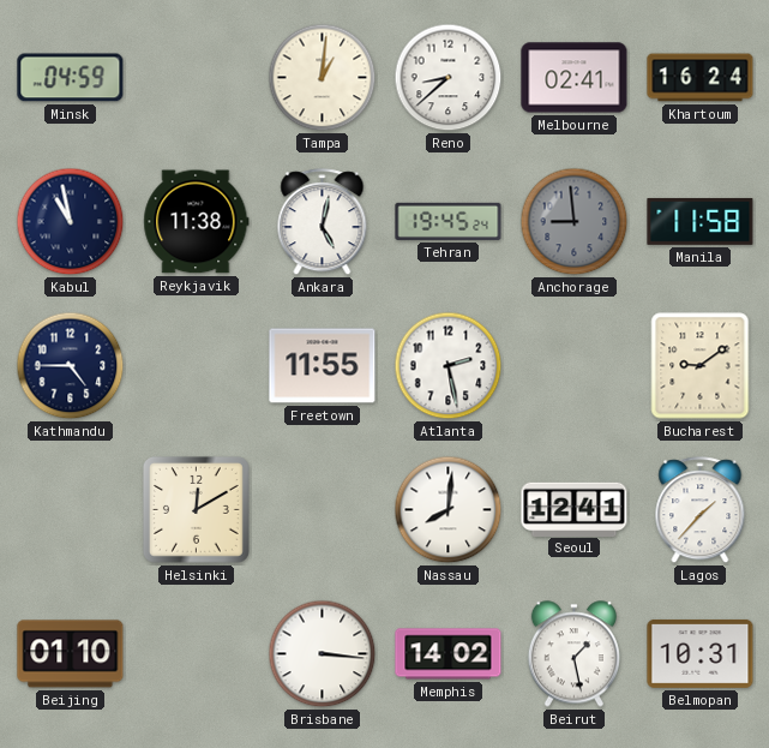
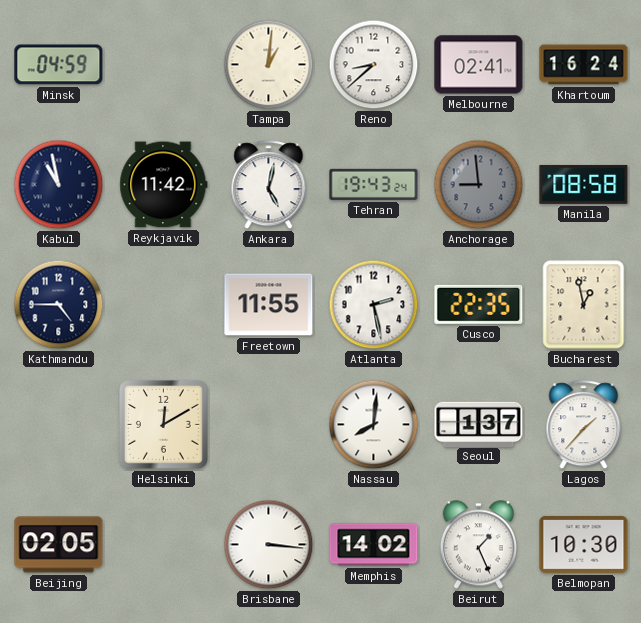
Reykjavik: 11:38 -> 11:42
Tehran: 19:45 -> 19:43
Manila: 11:58 -> 08:58
Cusco: none -> 22:35
Bucharest: 9:09 -> 12:58
Seoul: 12:41 -> 1:37
Beijing: 01:10 -> 02:05
Beirut: 1:28 -> 1:26
Belmopan: 10:31 -> 10:30
